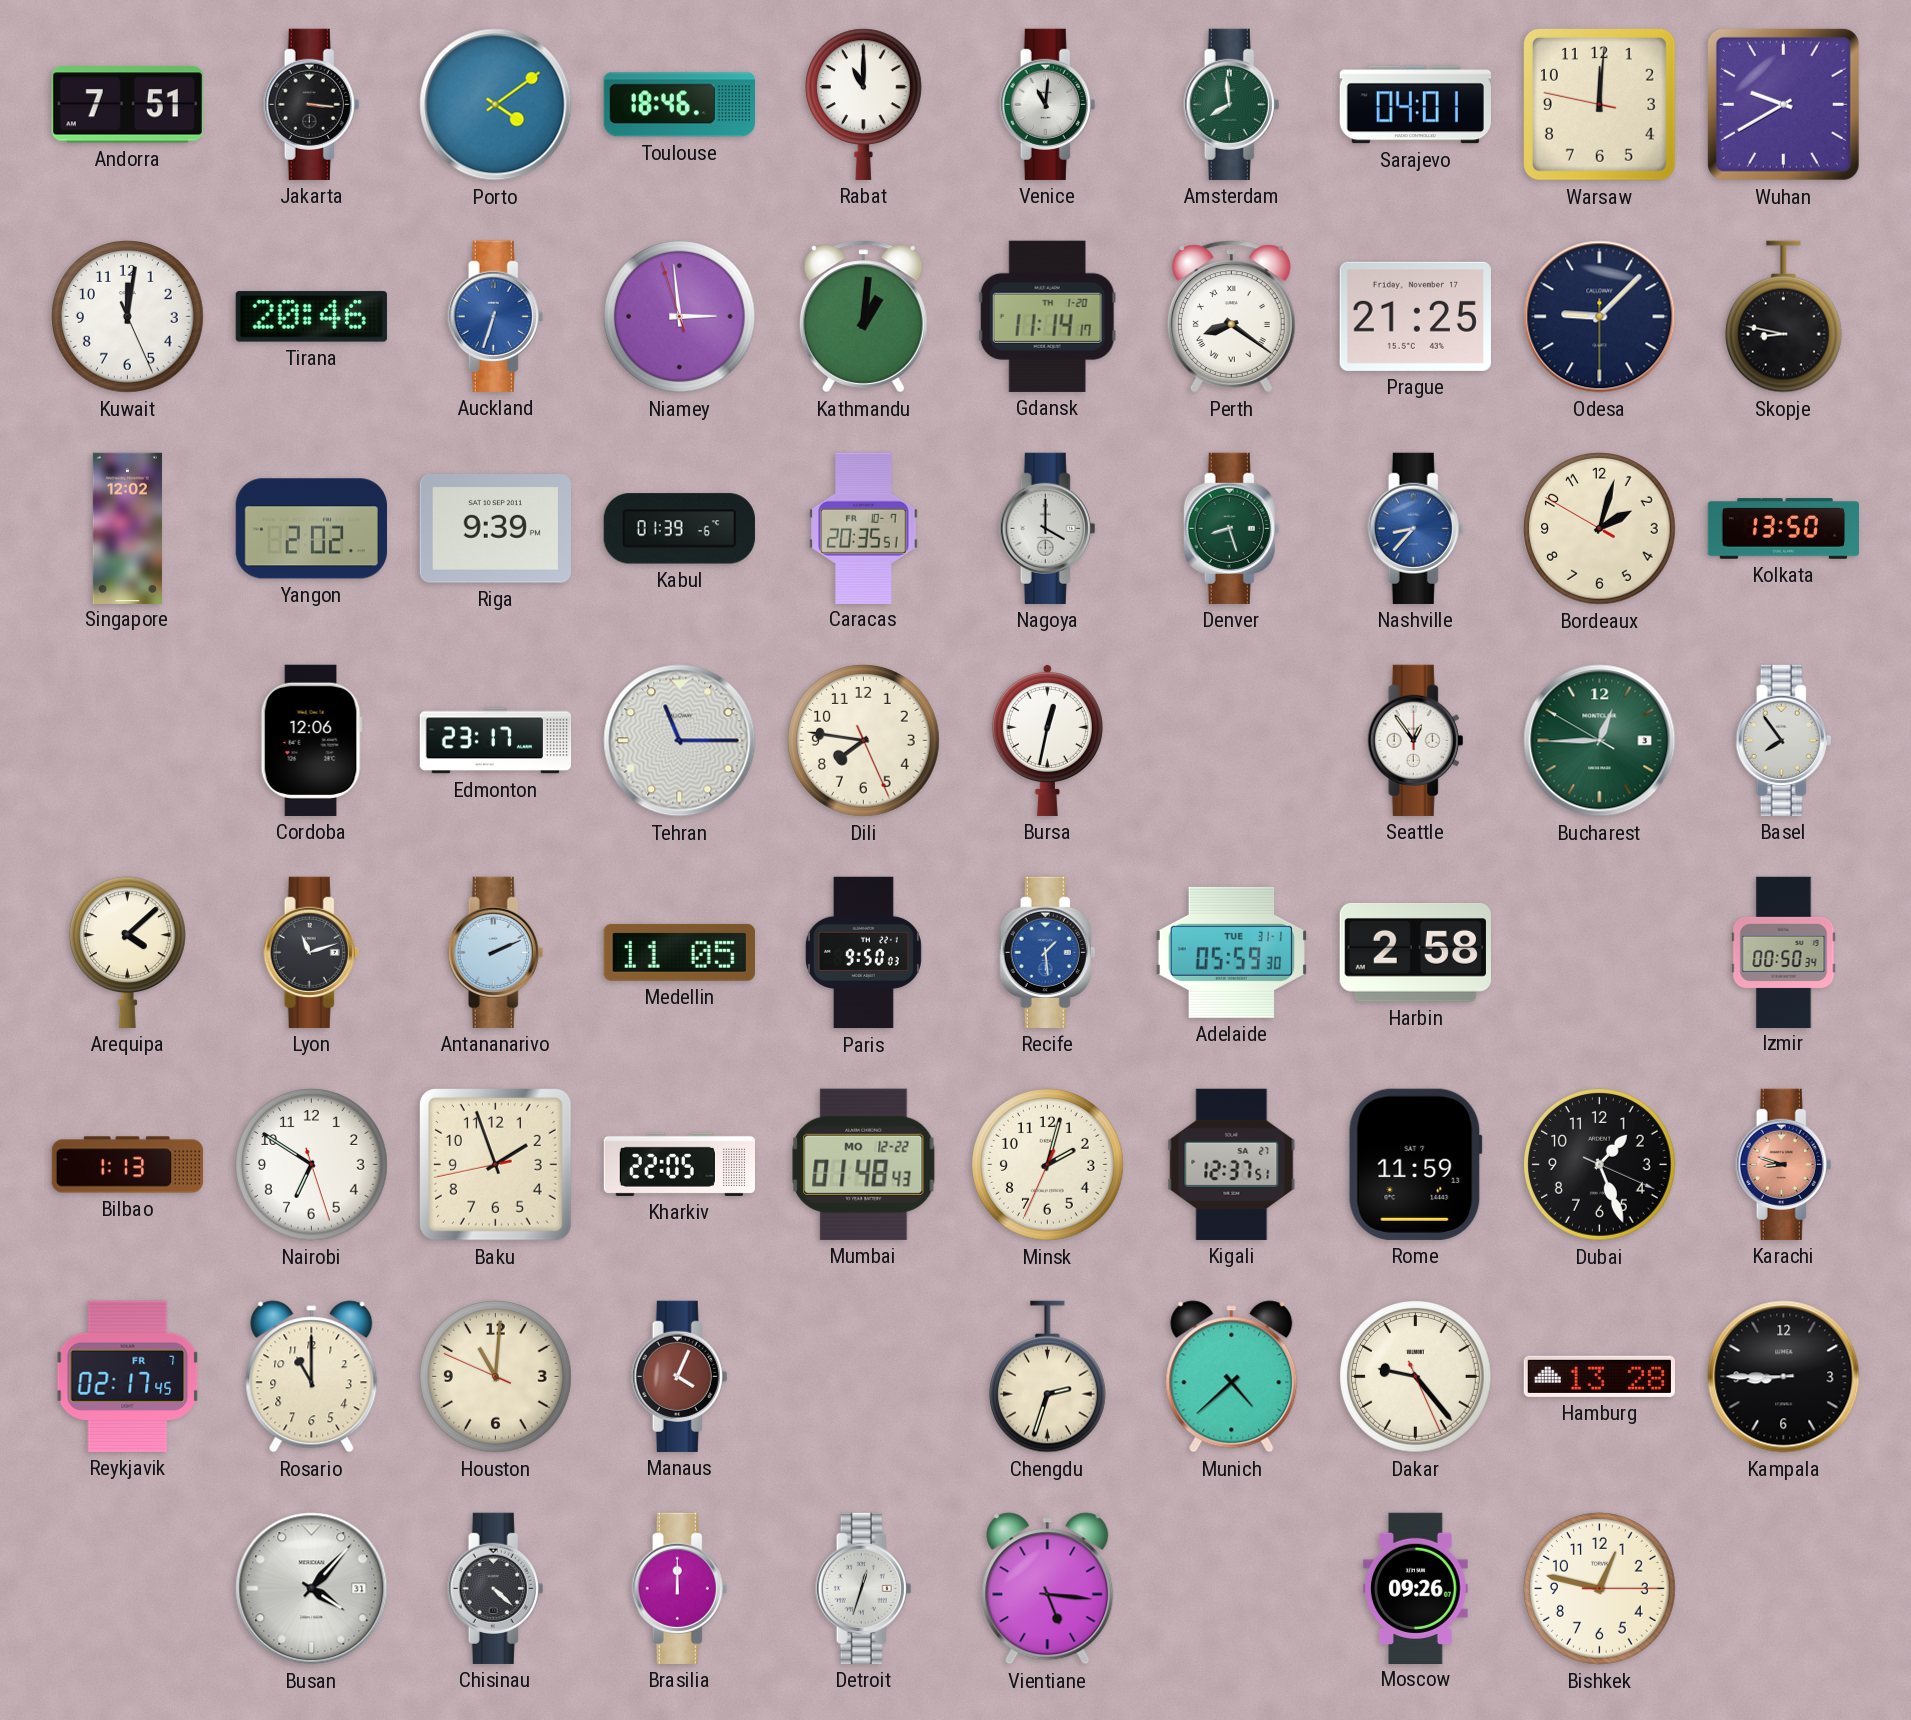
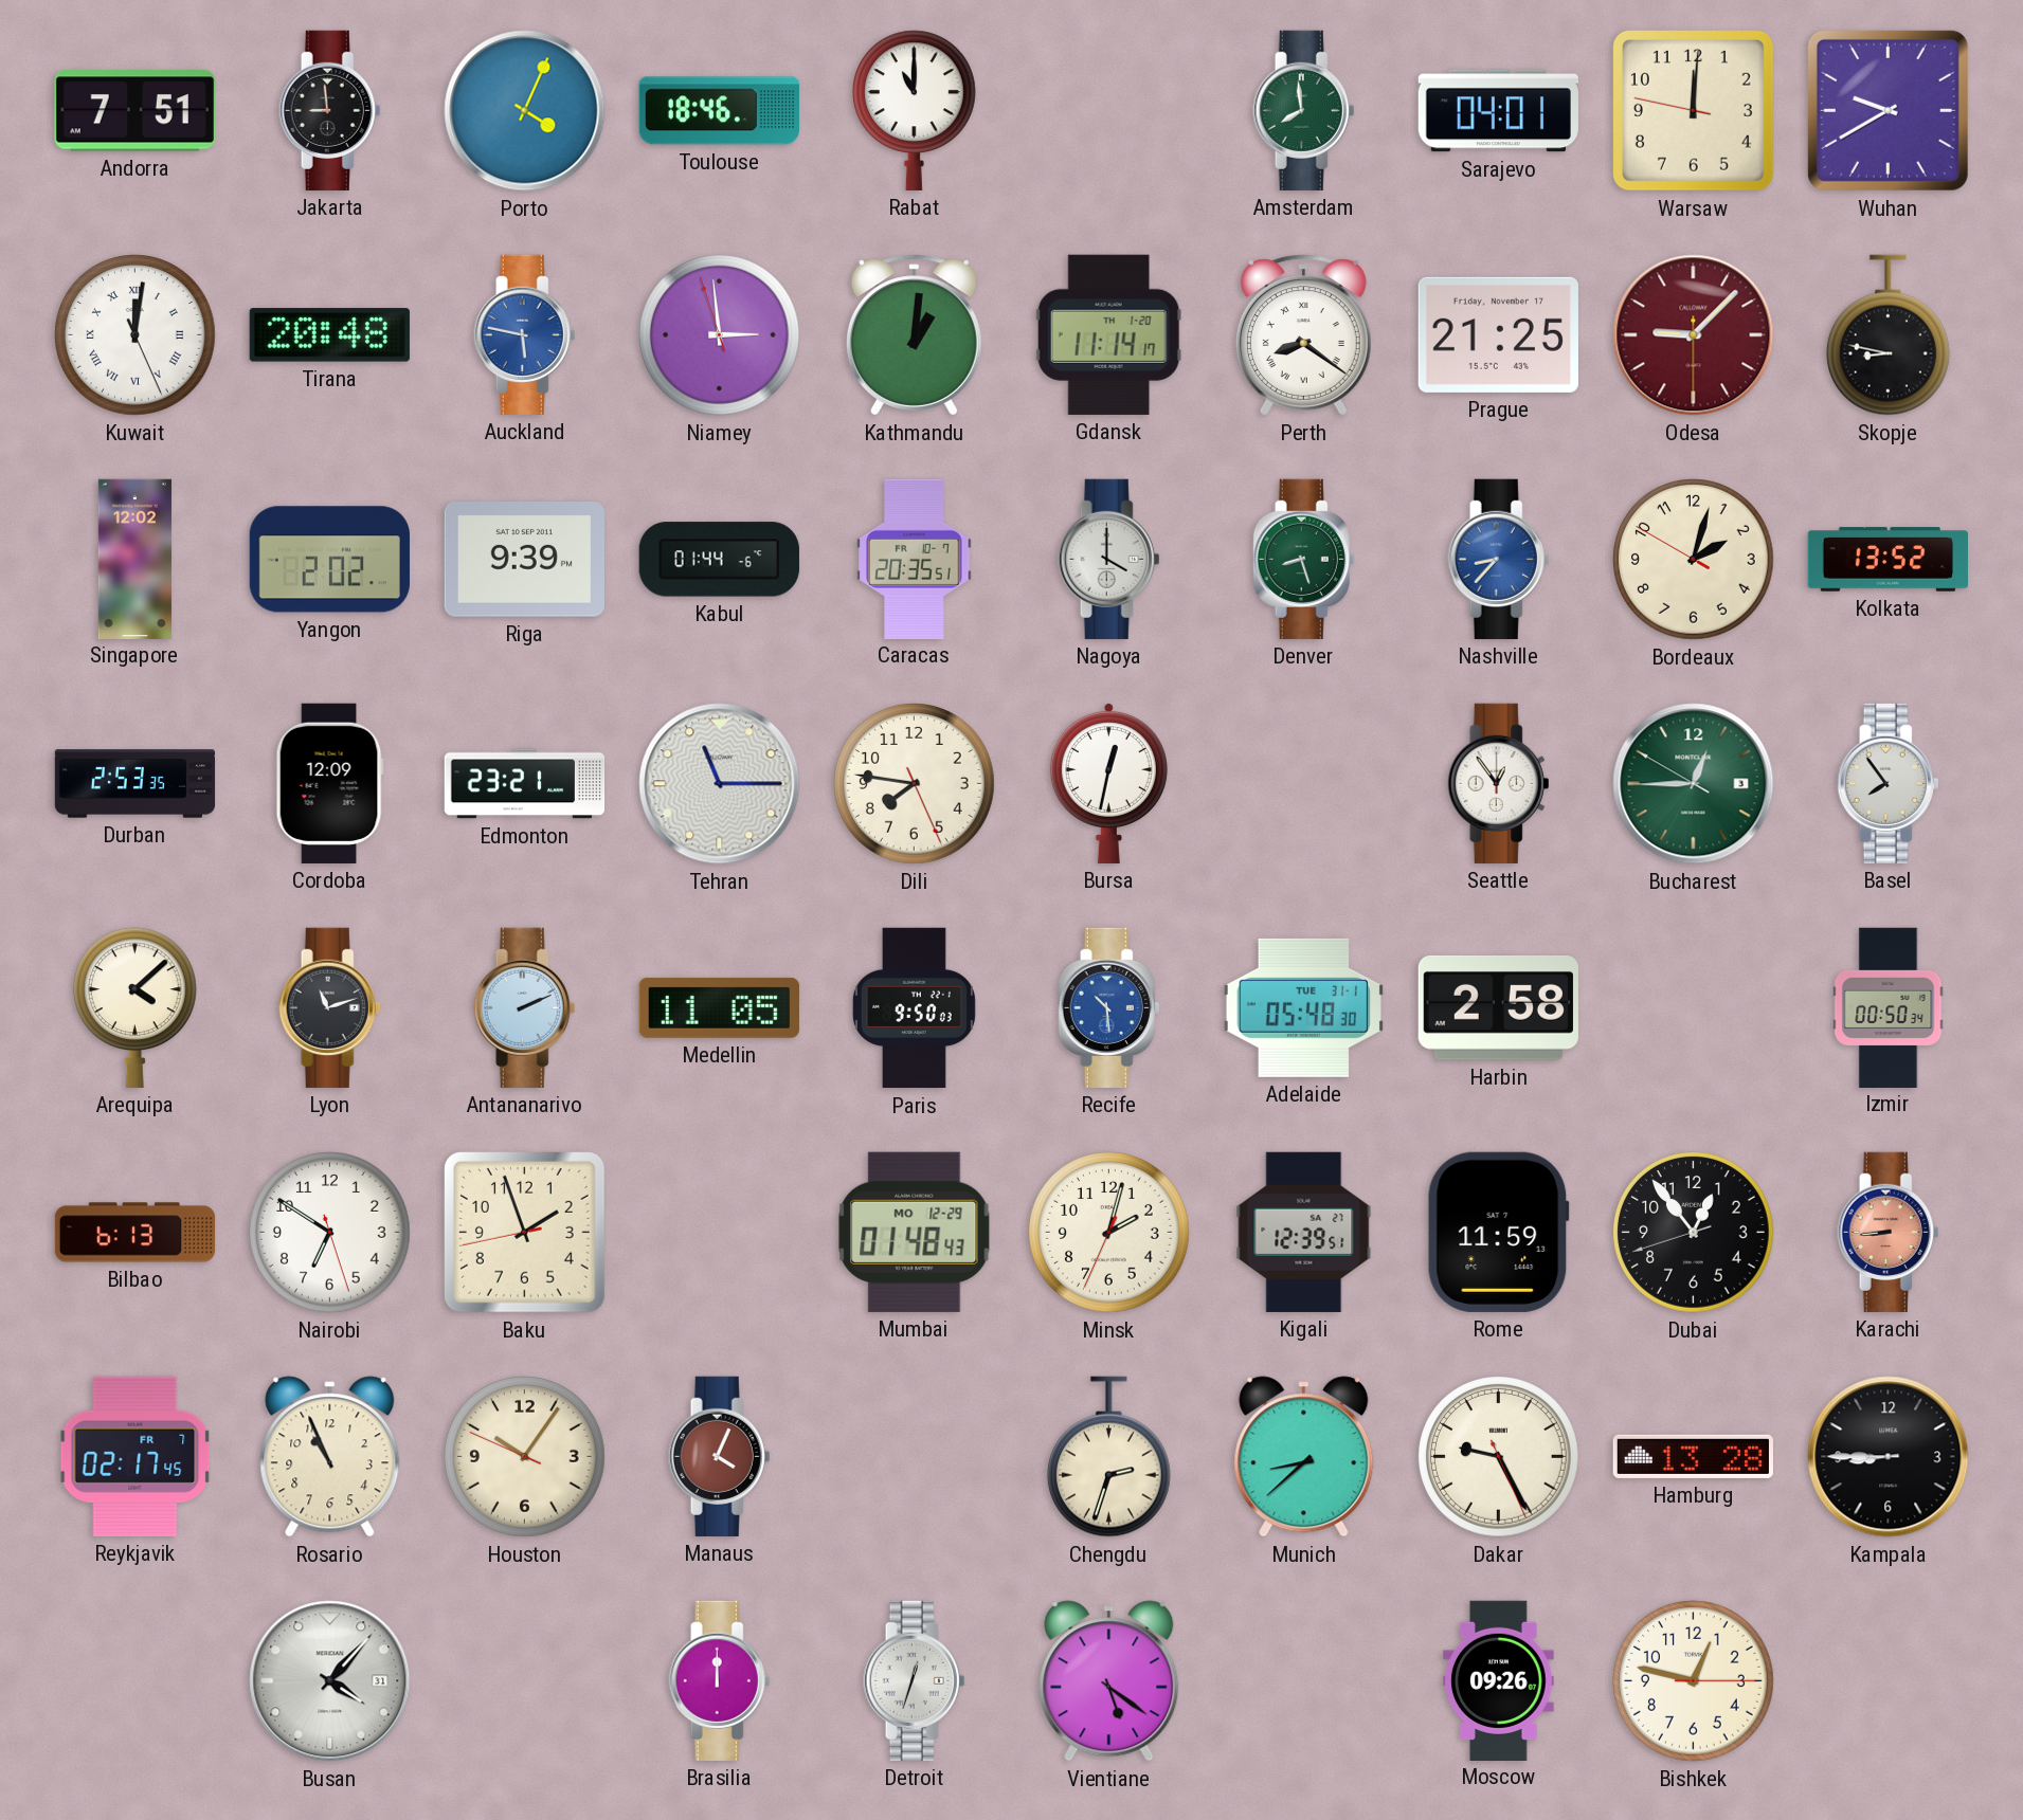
Jakarta: 3:16 -> 8:59
Porto: 4:09 -> 4:04
Venice: 11:01 -> none
Kuwait numerals: Arabic -> Roman
Tirana: 20:46 -> 20:48
Auckland: 6:33 -> 5:47
Odesa dial: navy -> burgundy
Kabul: 01:39 -> 01:44
Kolkata: 13:50 -> 13:52
Durban: none -> 2:53
Cordoba: 12:06 -> 12:09
Edmonton: 23:17 -> 23:21
Recife: 1:29 -> 10:29
Adelaide: 05:59 -> 05:48
Bilbao: 1:13 -> 6:13
Kharkiv: 22:05 -> none
Mumbai date: MO 12-22 -> MO 12-29
Kigali: 12:37 -> 12:39
Dubai: 1:26 -> 12:53
Karachi: 8:48 -> 8:44
Rosario: 11:00 -> 10:56
Houston: 11:00 -> 10:05
Munich: 4:38 -> 8:38
Dakar: 9:23 -> 9:25
Chisinau: 4:22 -> none
Vientiane: 5:16 -> 5:21
